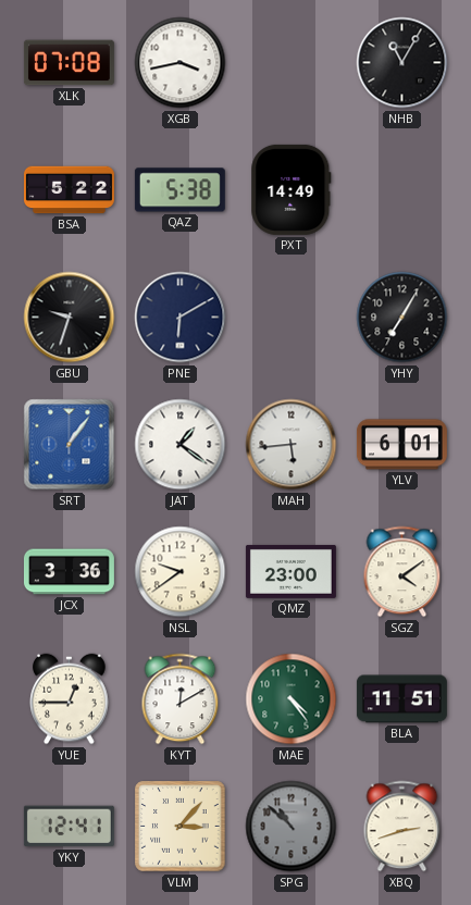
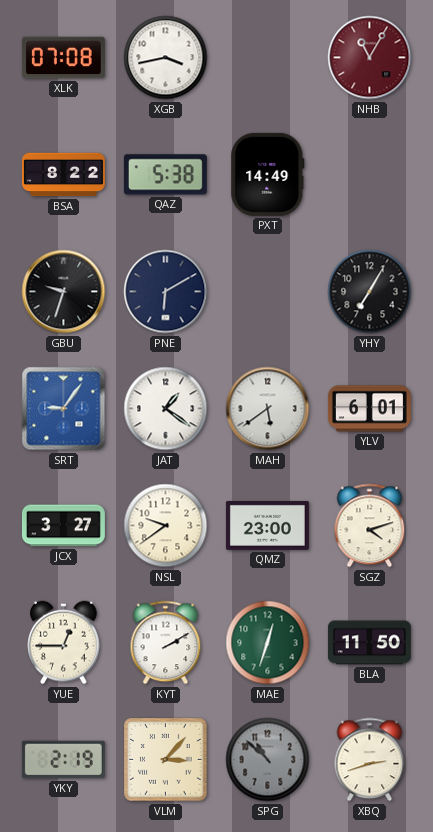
NHB dial: black -> burgundy
BSA: 5:22 -> 8:22
SRT: 1:06 -> 9:06
MAH: 5:44 -> 5:39
JCX: 3:36 -> 3:27
SGZ: 4:09 -> 4:12
KYT: 12:10 -> 2:10
MAE: 4:24 -> 12:33
BLA: 11:51 -> 11:50
YKY: 12:41 -> 2:19
